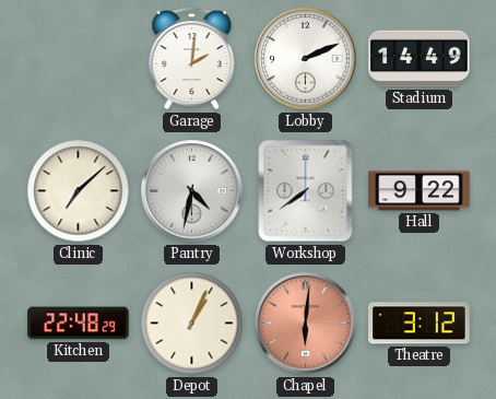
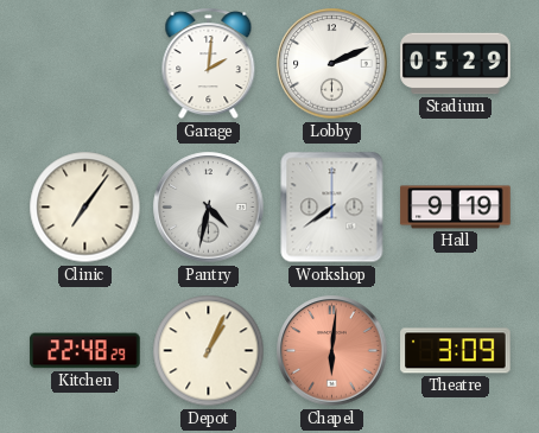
Stadium: 14:49 -> 05:29
Clinic: 7:08 -> 7:06
Hall: 9:22 -> 9:19
Theatre: 3:12 -> 3:09
